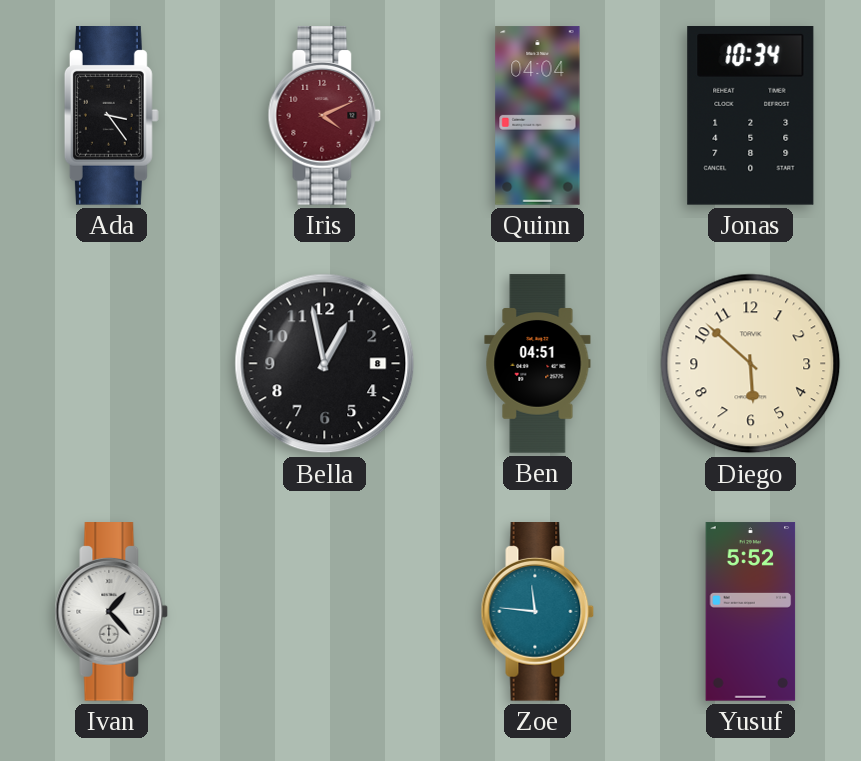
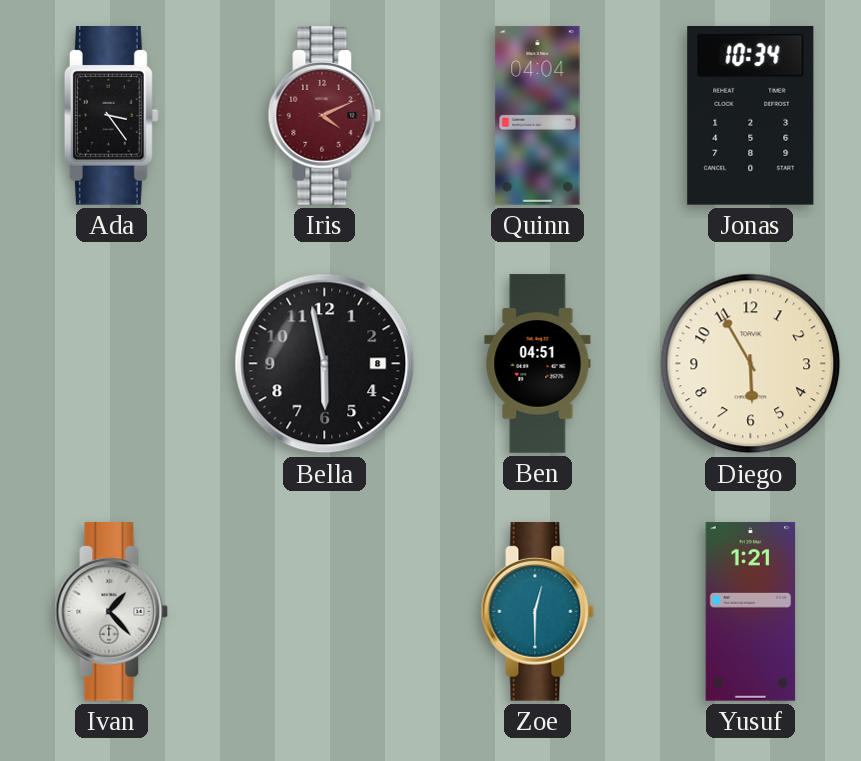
Bella: 12:58 -> 5:58
Diego: 5:52 -> 5:55
Zoe: 11:46 -> 12:30
Yusuf: 5:52 -> 1:21
